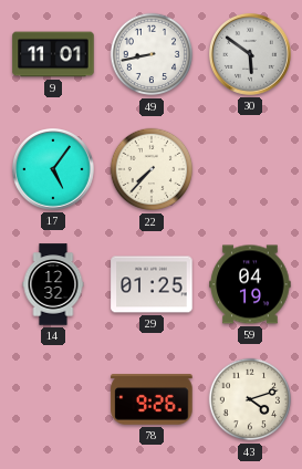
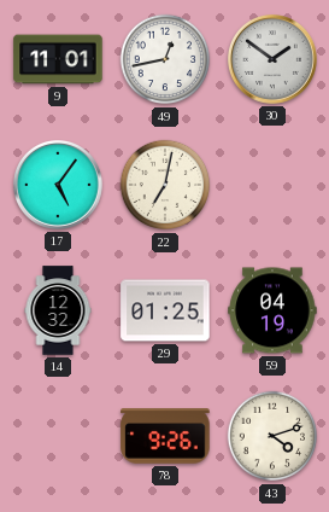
49: 8:43 -> 12:43
30: 5:51 -> 1:51
22: 7:37 -> 7:02
